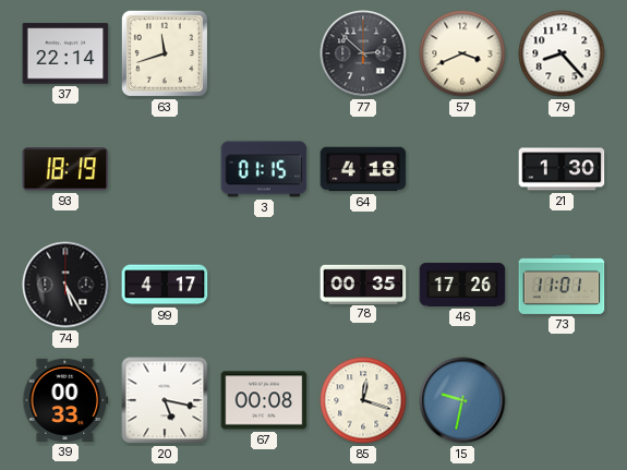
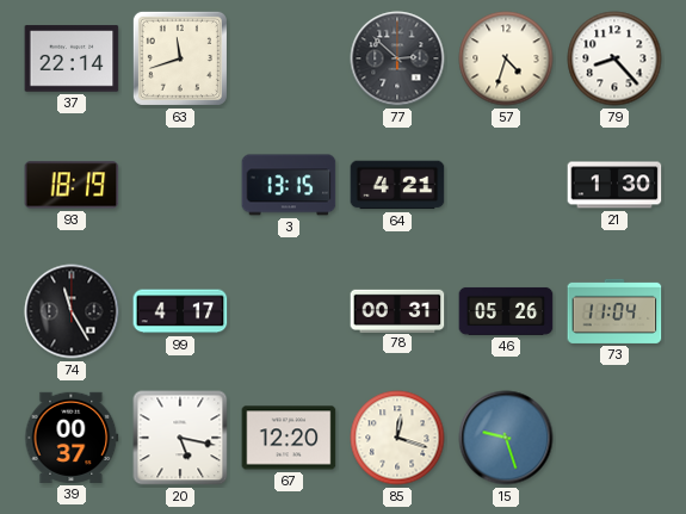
57: 3:41 -> 4:33
3: 01:15 -> 13:15
64: 4:18 -> 4:21
74: 5:25 -> 11:25
78: 00:35 -> 00:31
46: 17:26 -> 05:26
73: 11:01 -> 11:04
39: 00:33 -> 00:37
67: 00:08 -> 12:20
15: 9:32 -> 9:27
